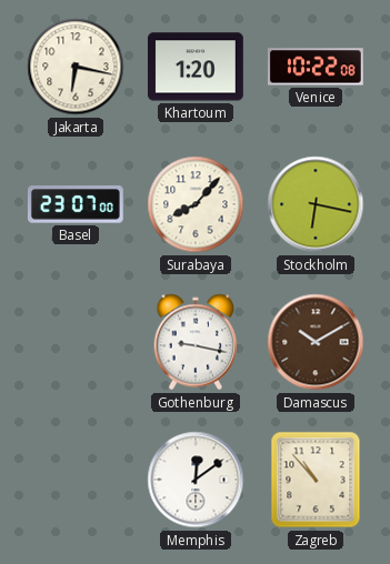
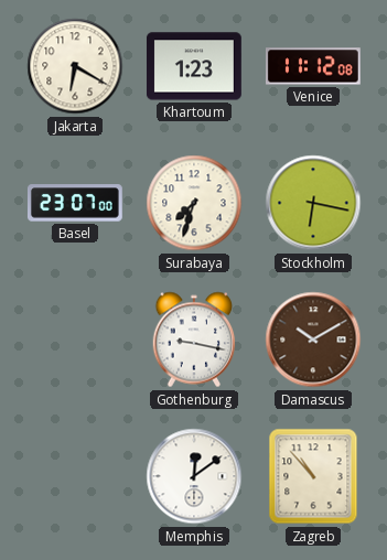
Jakarta: 6:17 -> 6:20
Khartoum: 1:20 -> 1:23
Venice: 10:22 -> 11:12
Surabaya: 8:07 -> 7:33
